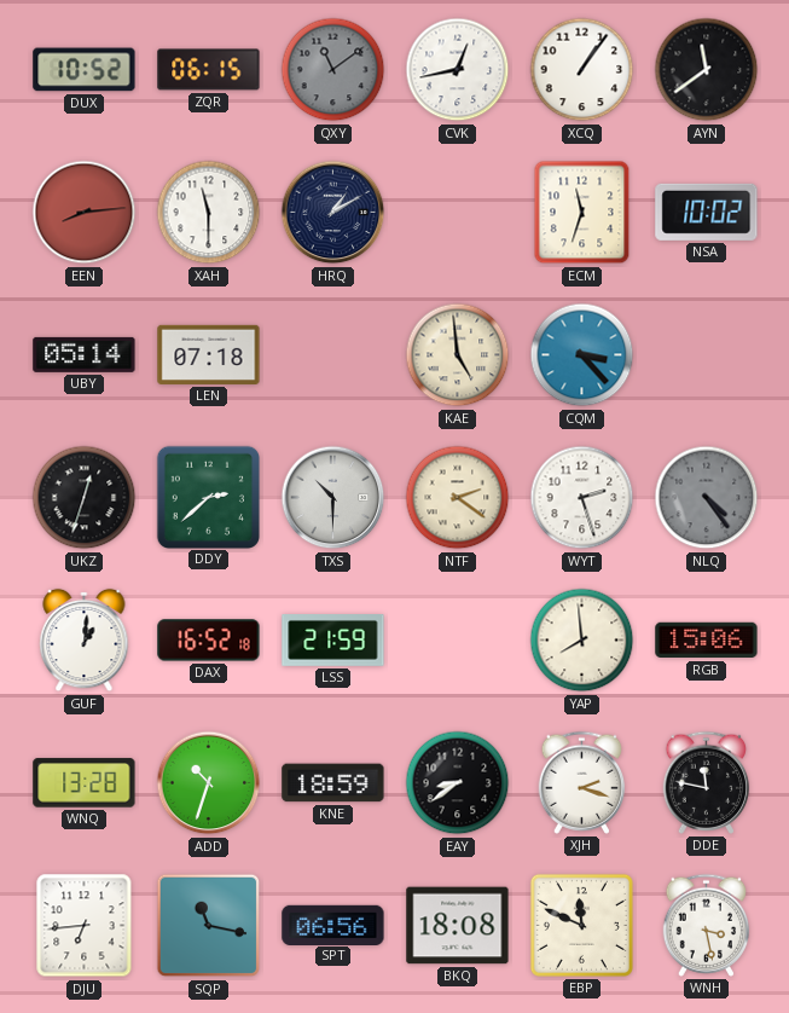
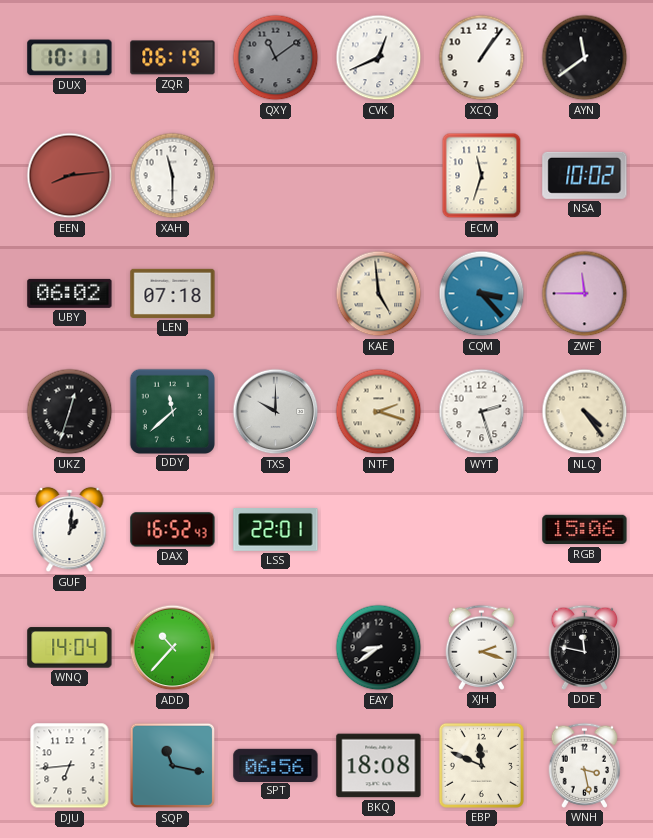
DUX: 10:52 -> 10:11
ZQR: 06:15 -> 06:19
CVK: 12:43 -> 12:41
HRQ: 1:10 -> none
UBY: 05:14 -> 06:02
ZWF: none -> 11:45
DDY: 2:38 -> 11:38
TXS: 10:30 -> 10:00
NTF: 2:21 -> 2:18
NLQ dial: grey -> cream
DAX: 16:52:18 -> 16:52:43
LSS: 21:59 -> 22:01
YAP: 7:59 -> none
WNQ: 13:28 -> 14:04
ADD: 10:33 -> 10:37
KNE: 18:59 -> none
